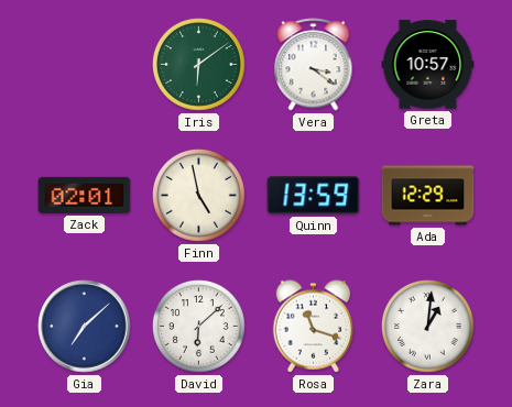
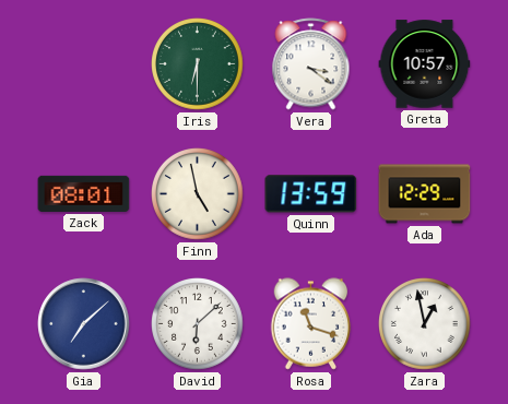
Iris: 6:09 -> 6:30
Zack: 02:01 -> 08:01
Zara: 1:01 -> 12:58
